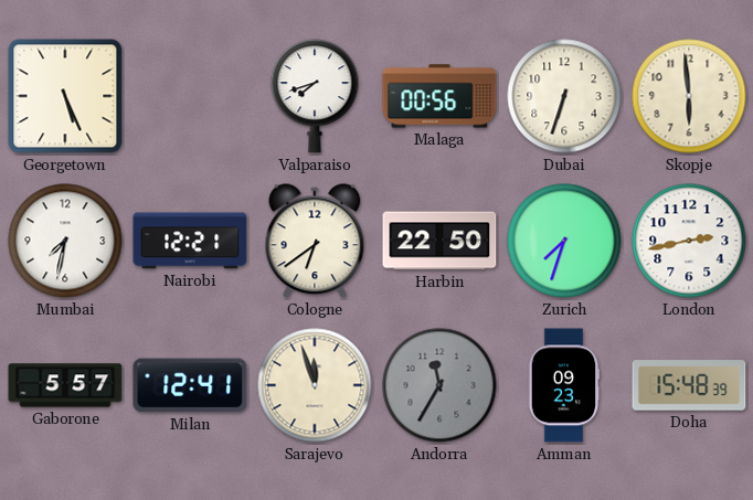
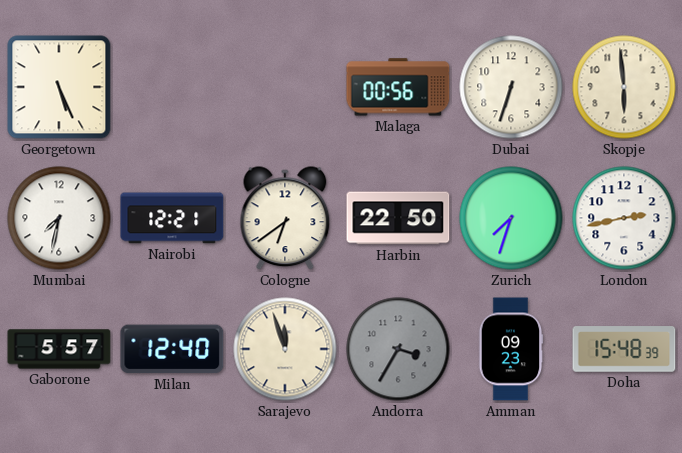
Valparaiso: 7:42 -> none
Milan: 12:41 -> 12:40
Andorra: 11:35 -> 3:35
